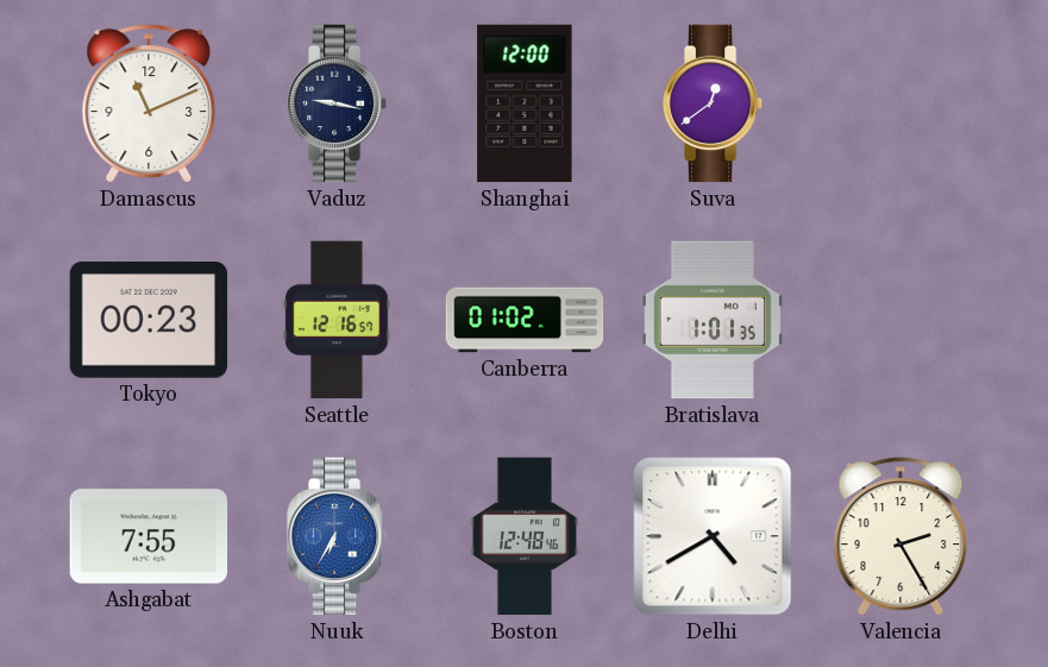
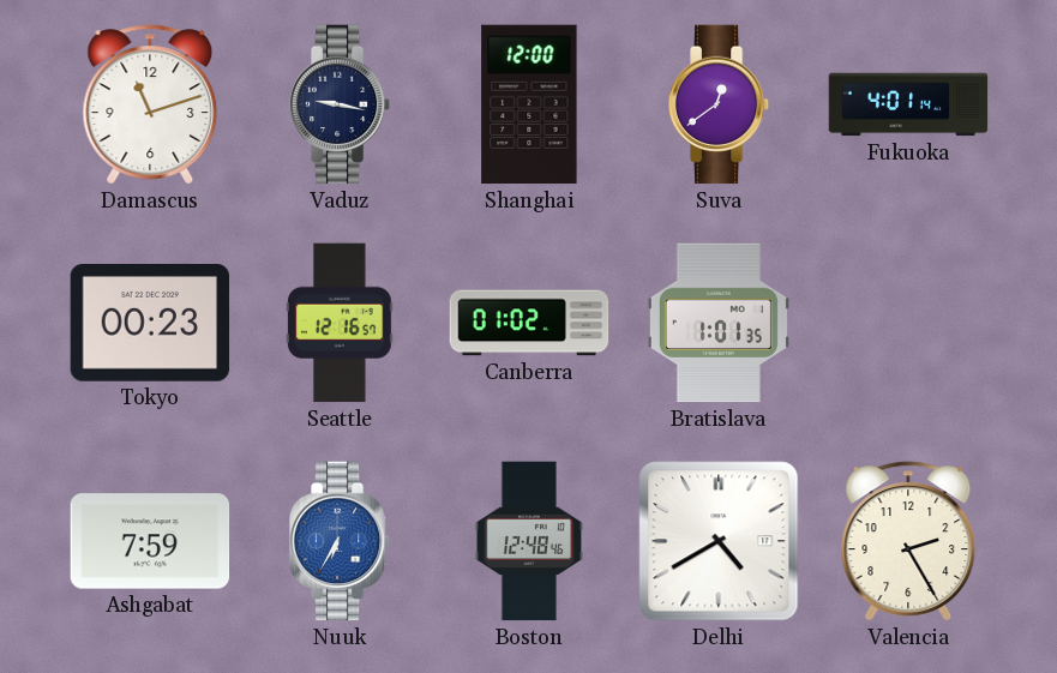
Damascus: 11:11 -> 11:12
Fukuoka: none -> 4:01
Ashgabat: 7:55 -> 7:59
